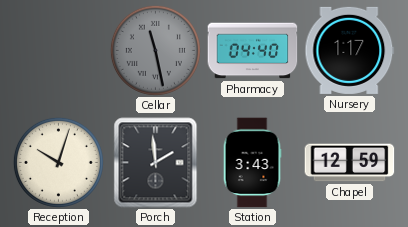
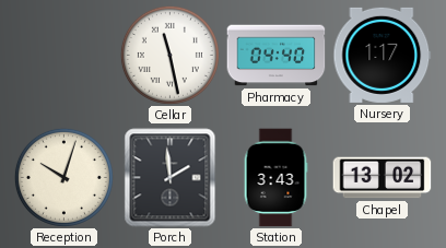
Cellar dial: grey -> white
Chapel: 12:59 -> 13:02
